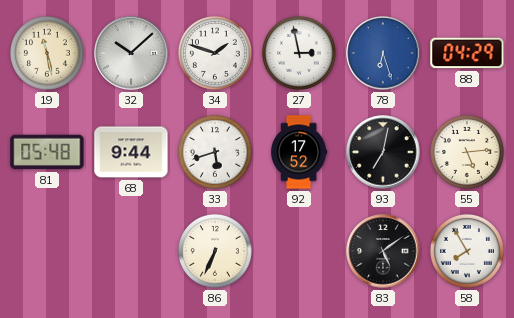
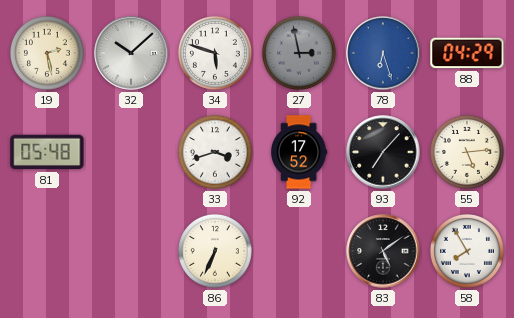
19: 11:28 -> 2:28
34: 1:48 -> 5:48
27 dial: white -> grey
68: 9:44 -> none
33: 5:42 -> 3:42
93: 7:02 -> 7:07
